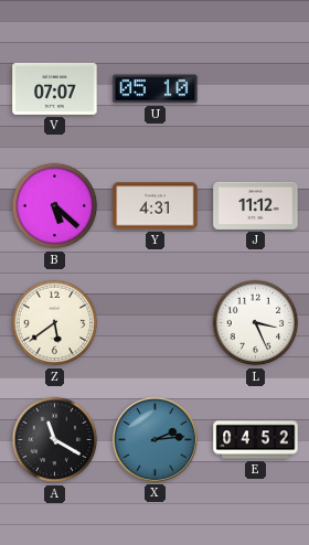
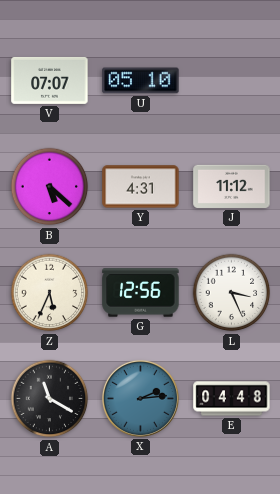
Z: 5:39 -> 5:34
G: none -> 12:56
E: 04:52 -> 04:48
